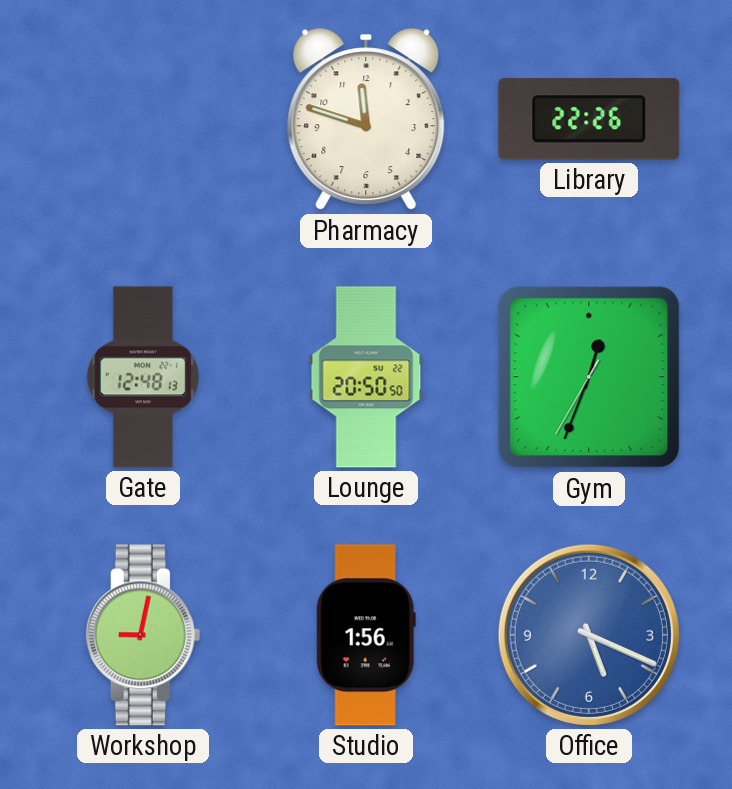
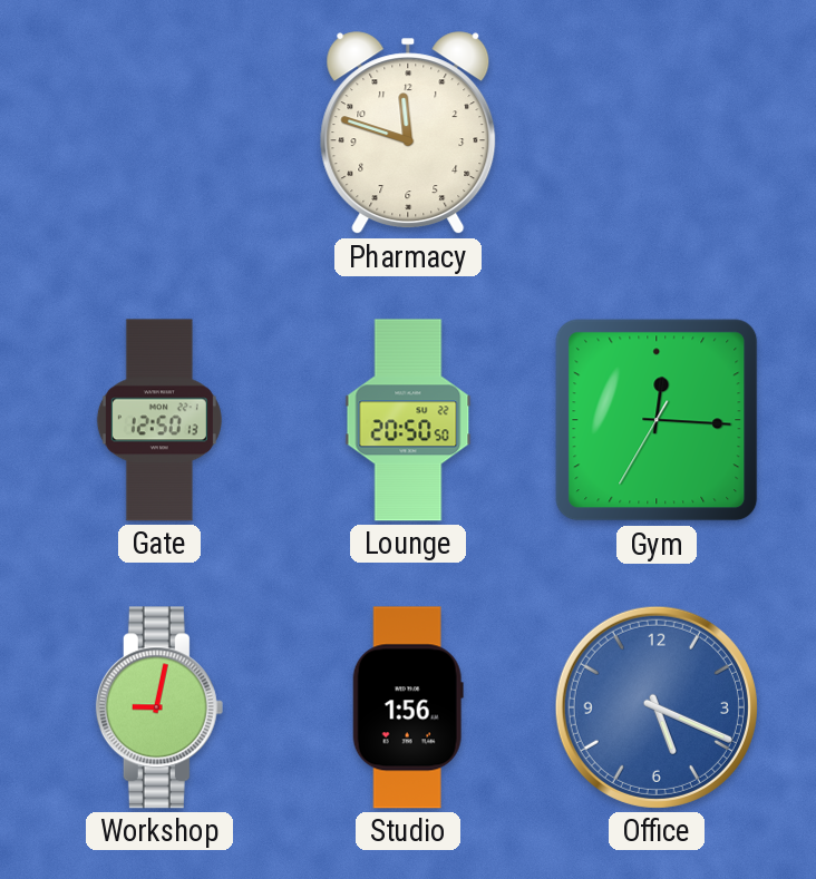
Library: 22:26 -> none
Gate: 12:48 -> 12:50
Gym: 12:33 -> 12:15
